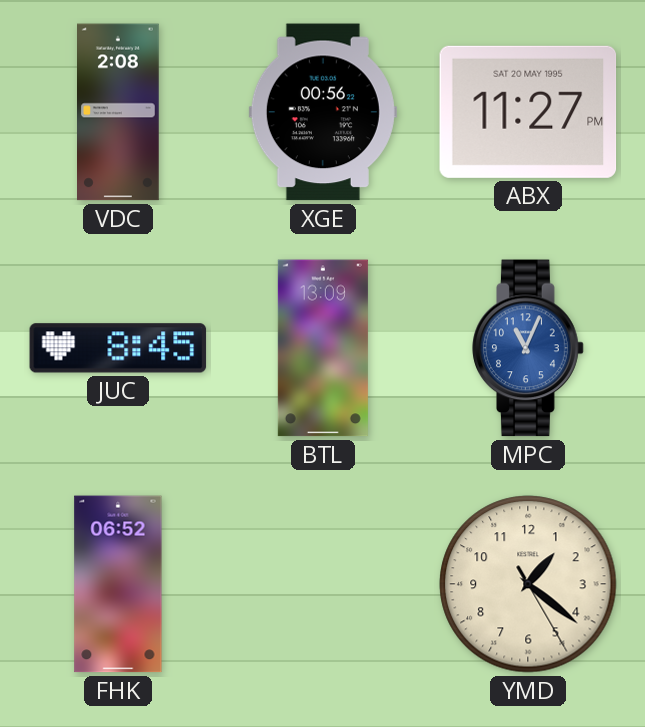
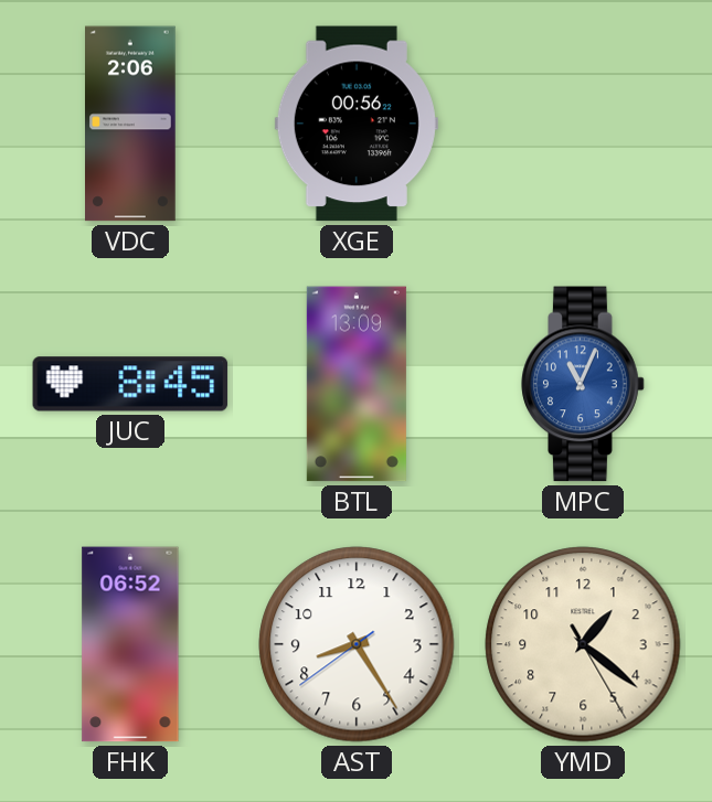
VDC: 2:08 -> 2:06
ABX: 11:27 -> none
AST: none -> 8:24
